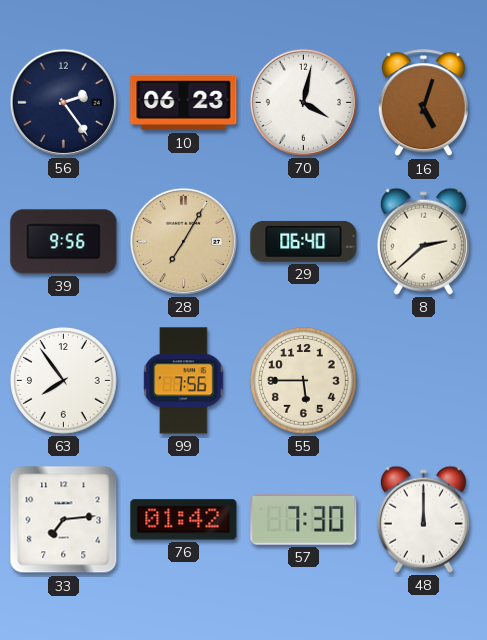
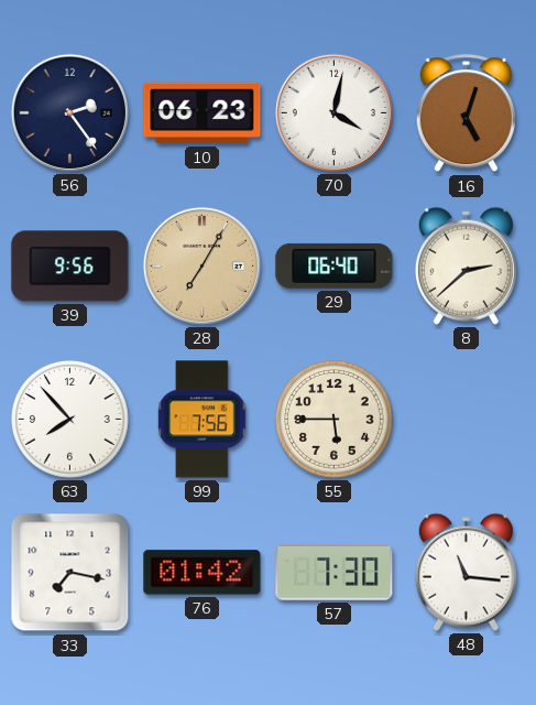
63: 7:54 -> 7:53
33: 7:14 -> 7:17
48: 12:00 -> 11:16
